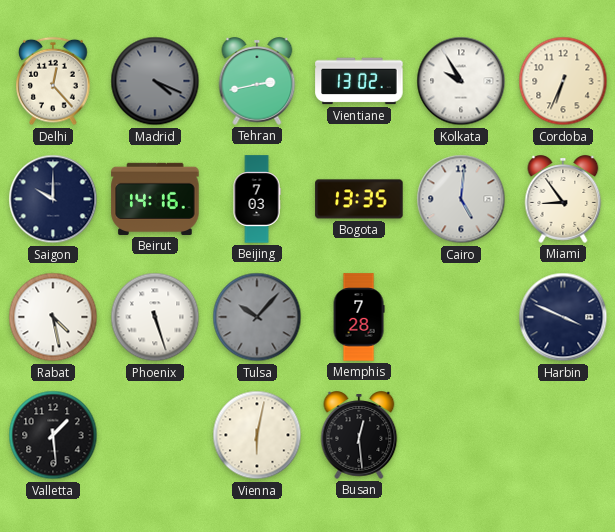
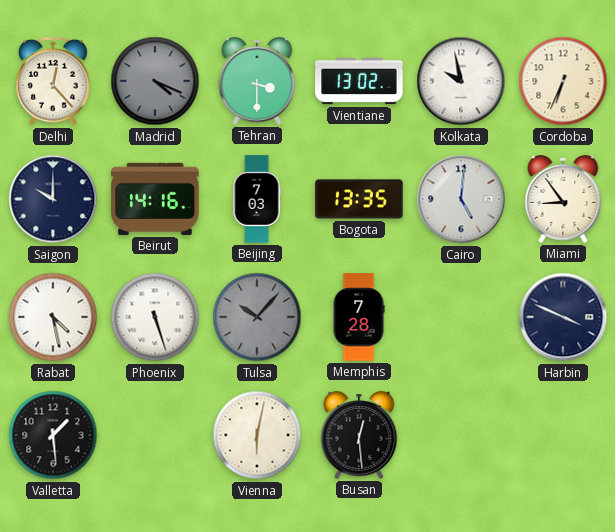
Tehran: 2:43 -> 3:30
Kolkata: 9:55 -> 9:58
